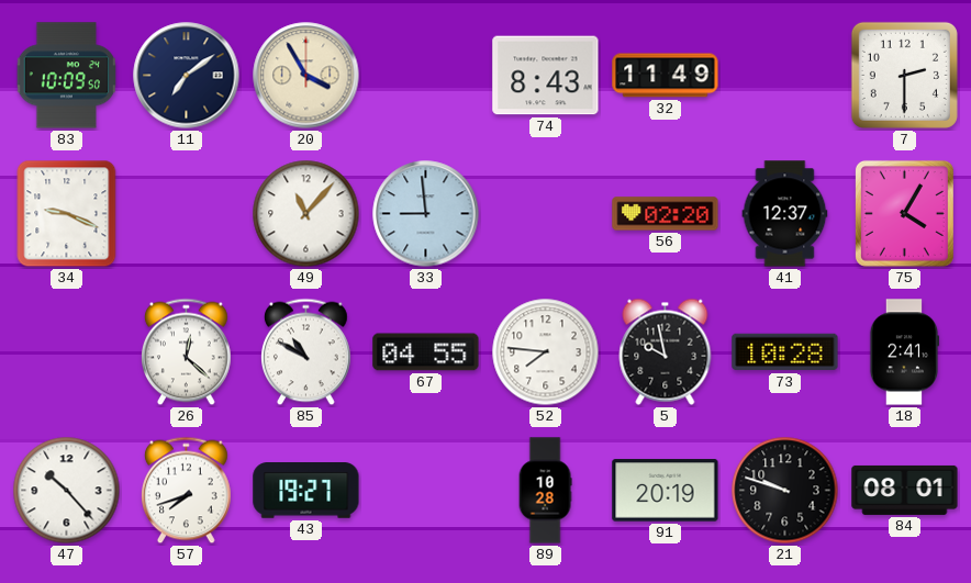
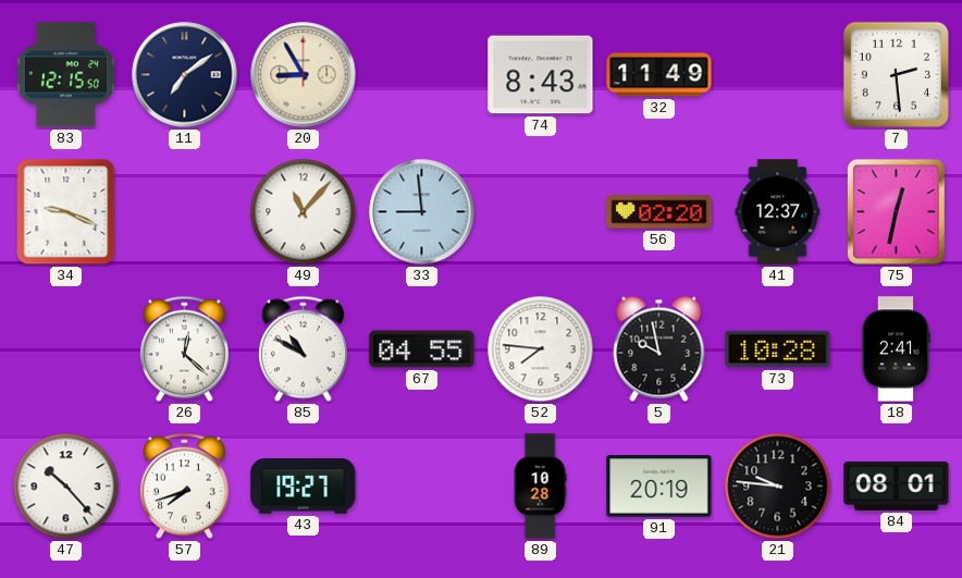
83: 10:09 -> 12:15
20: 3:55 -> 8:55
7: 2:30 -> 2:29
75: 4:05 -> 12:32
21: 9:48 -> 9:46
